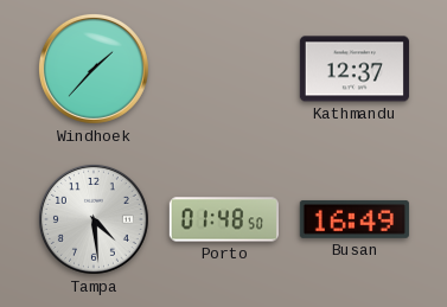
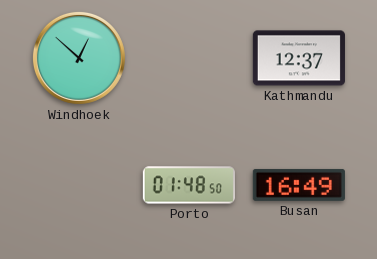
Windhoek: 1:37 -> 12:52
Tampa: 4:29 -> none
